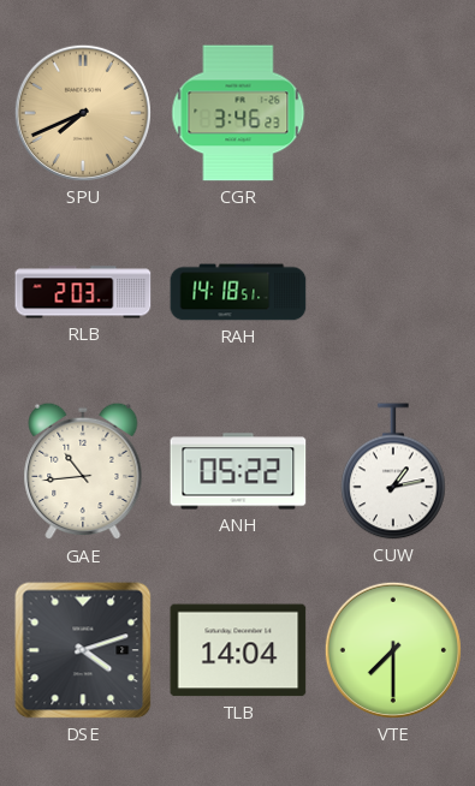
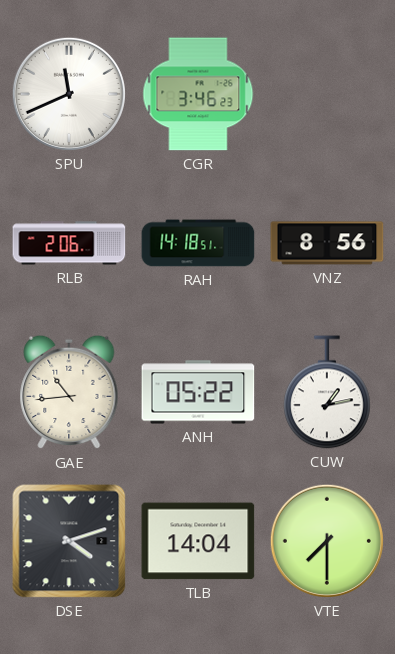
SPU: 7:41 -> 11:41
SPU dial: champagne -> white
RLB: 2:03 -> 2:06
VNZ: none -> 8:56
